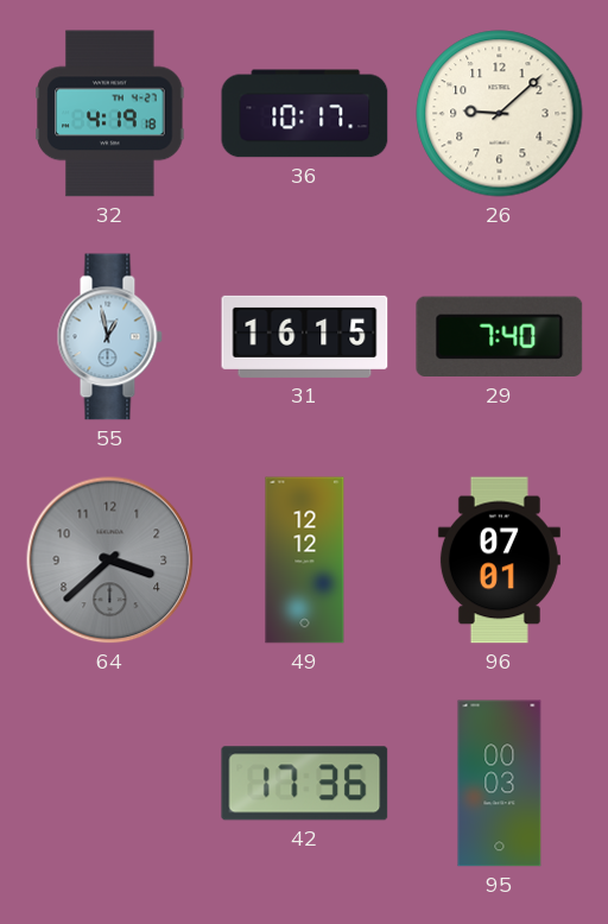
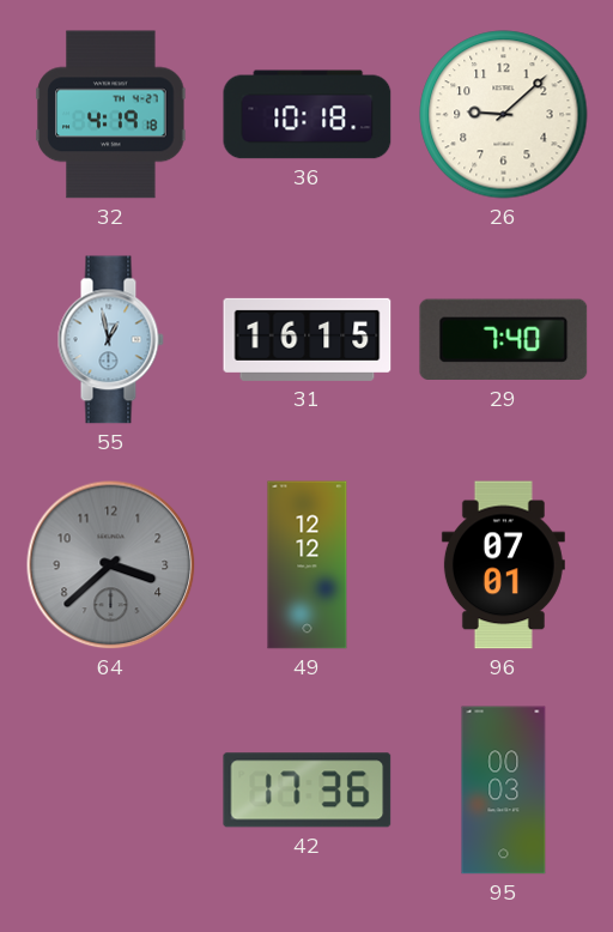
36: 10:17 -> 10:18
